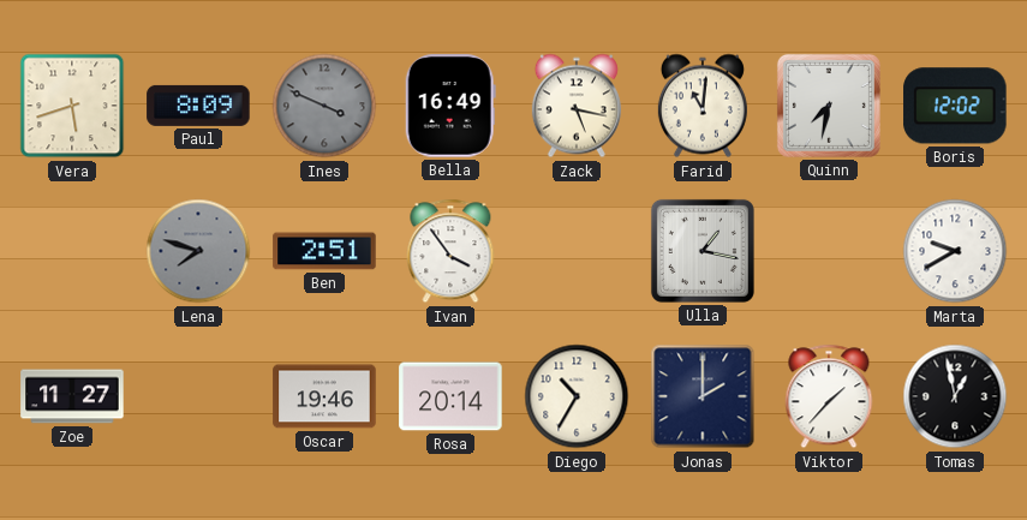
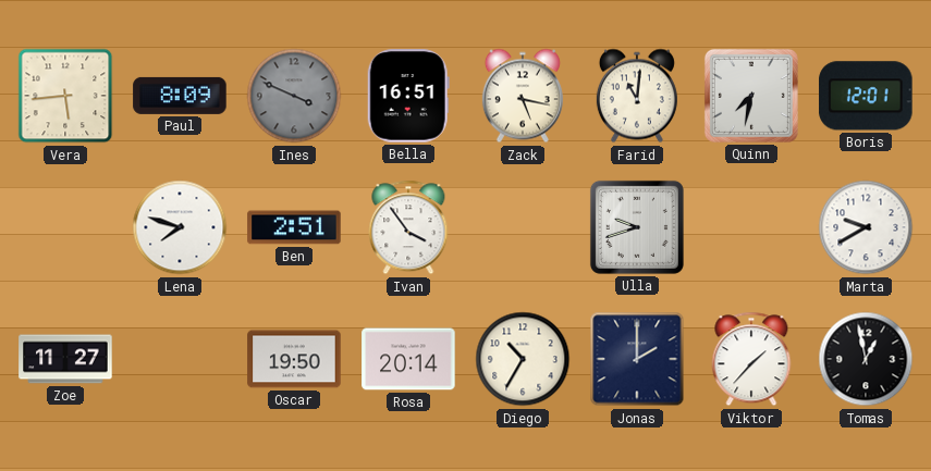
Vera: 5:42 -> 5:44
Bella: 16:49 -> 16:51
Boris: 12:02 -> 12:01
Lena dial: grey -> white
Ulla: 1:17 -> 9:42
Oscar: 19:46 -> 19:50
